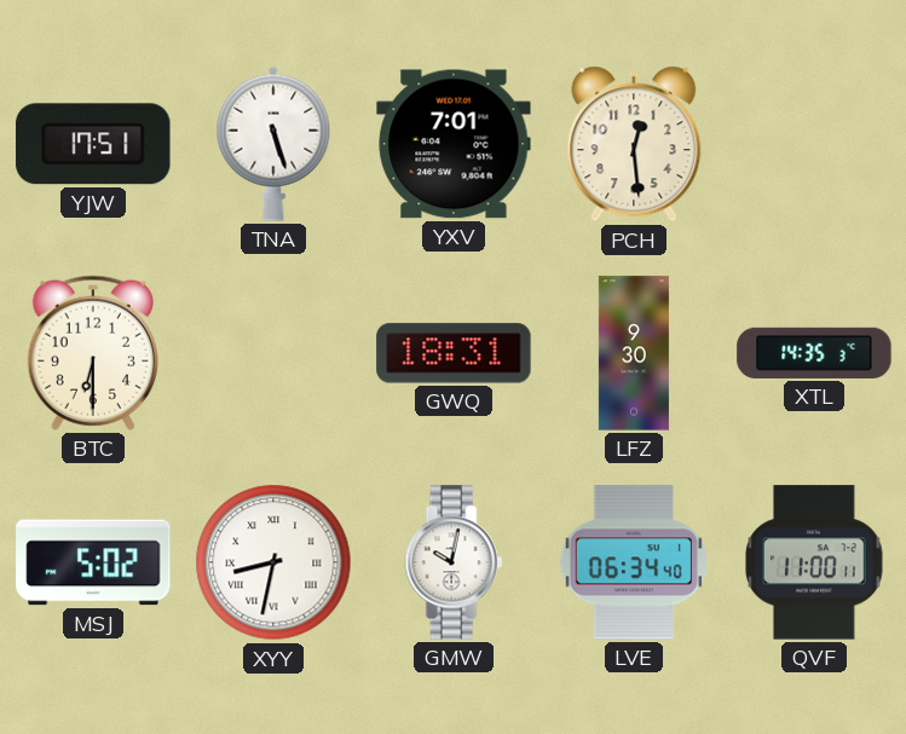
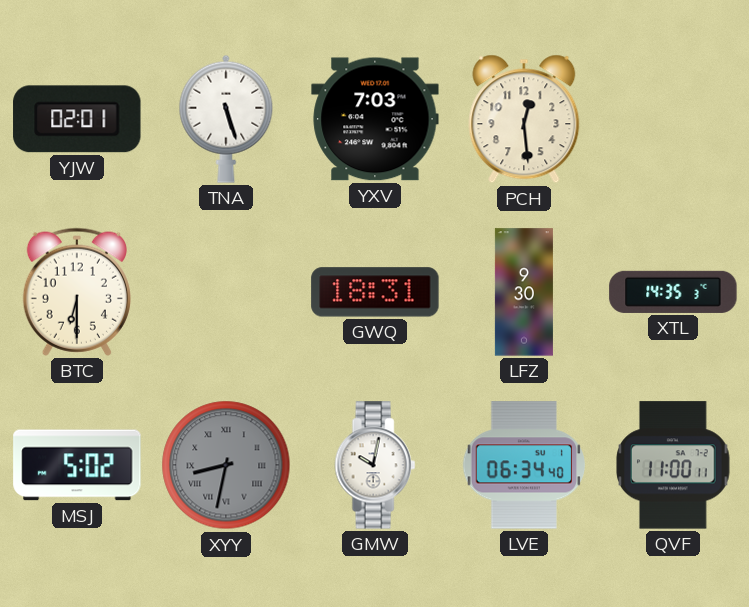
YJW: 17:51 -> 02:01
YXV: 7:01 -> 7:03
XYY dial: white -> grey
